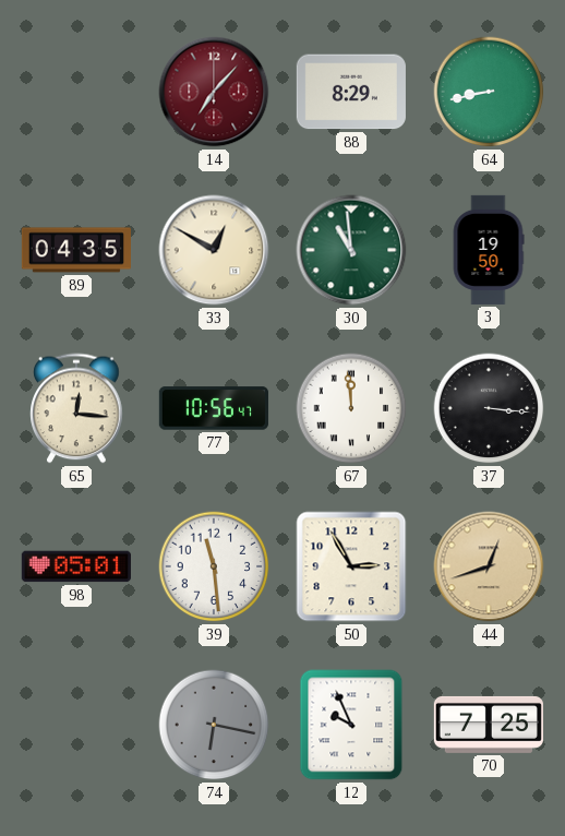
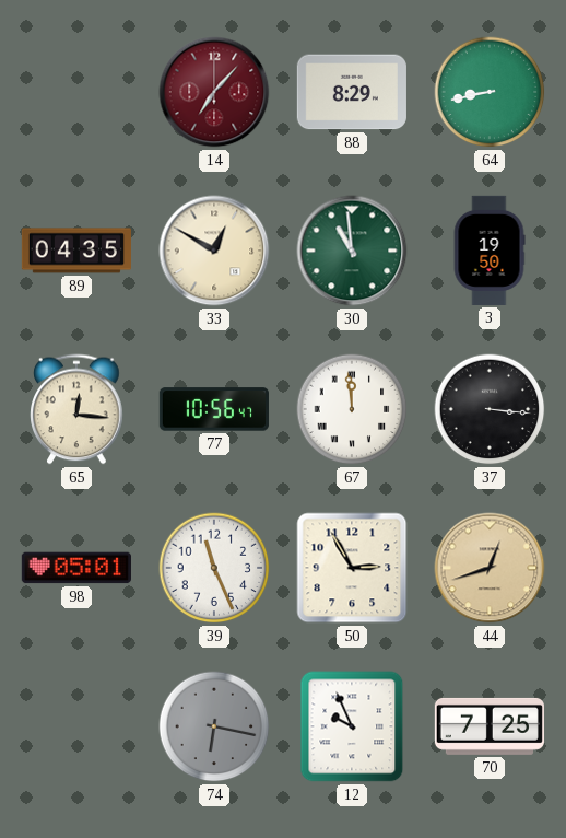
39: 11:29 -> 11:26
